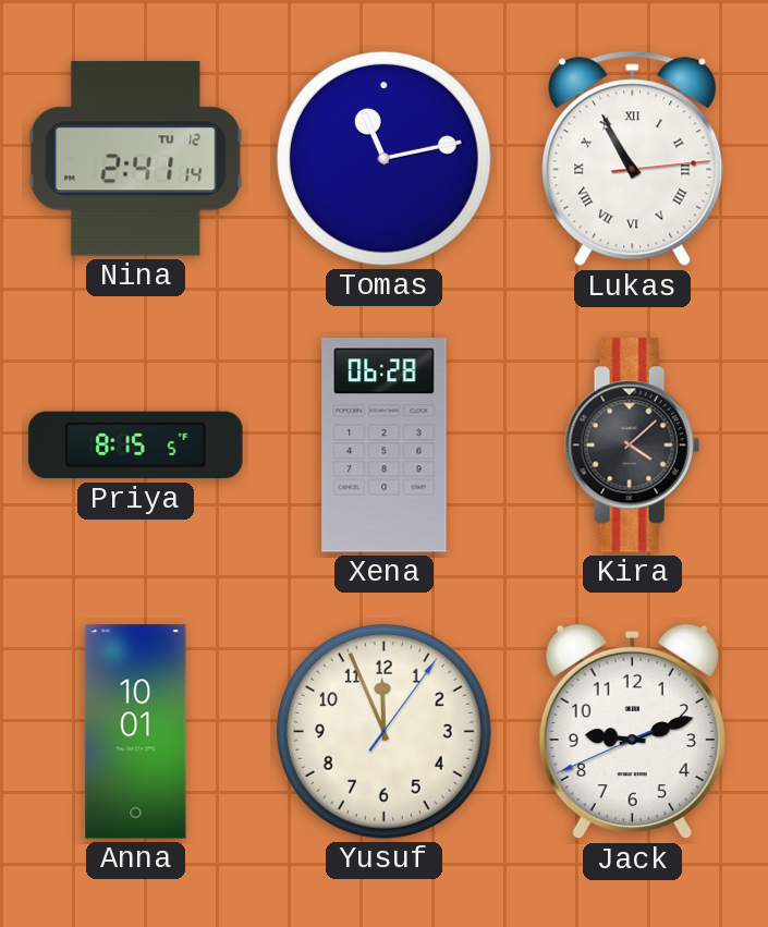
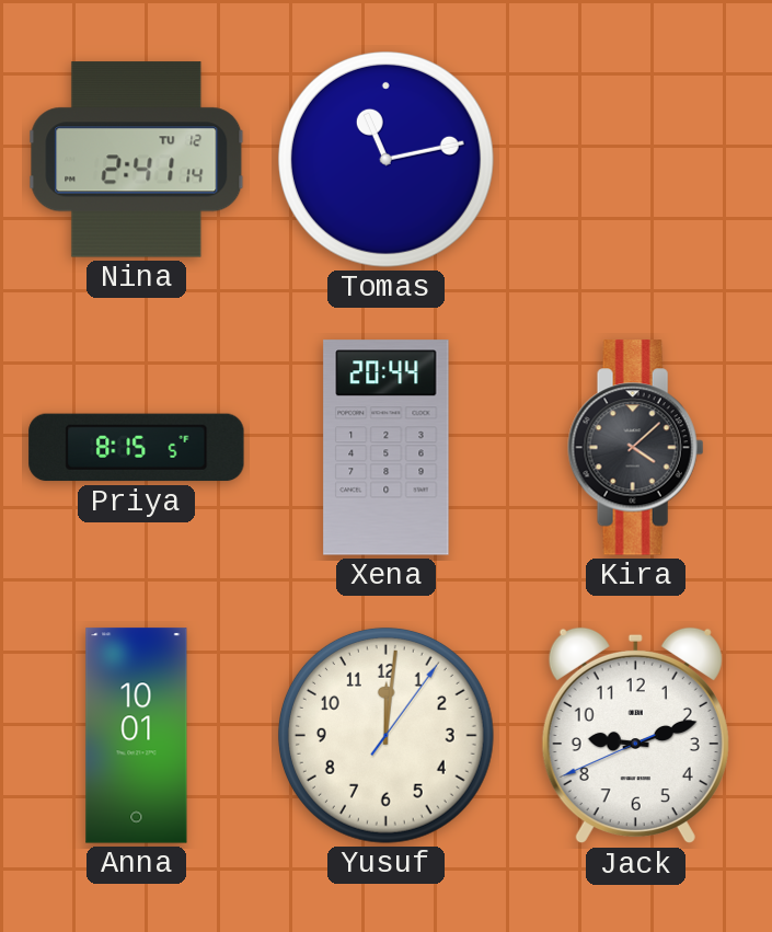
Lukas: 10:55 -> none
Xena: 06:28 -> 20:44
Yusuf: 11:56 -> 12:01
